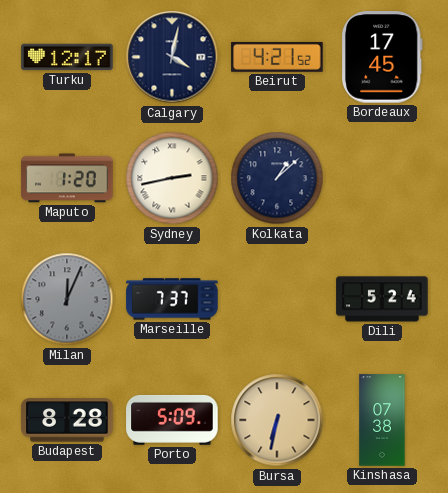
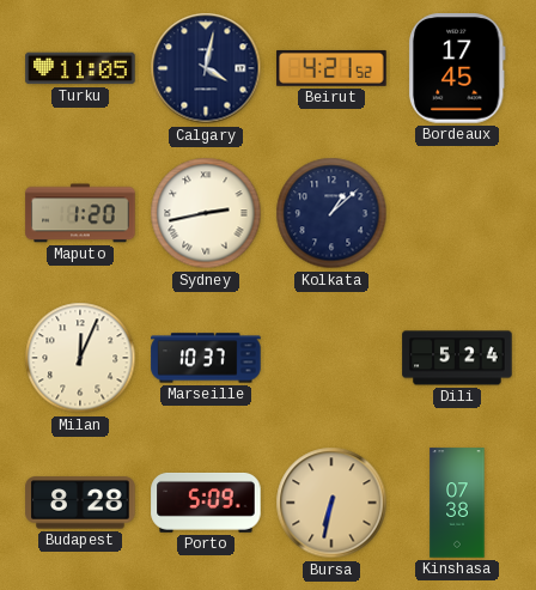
Turku: 12:17 -> 11:05
Milan dial: grey -> cream
Marseille: 7:37 -> 10:37
